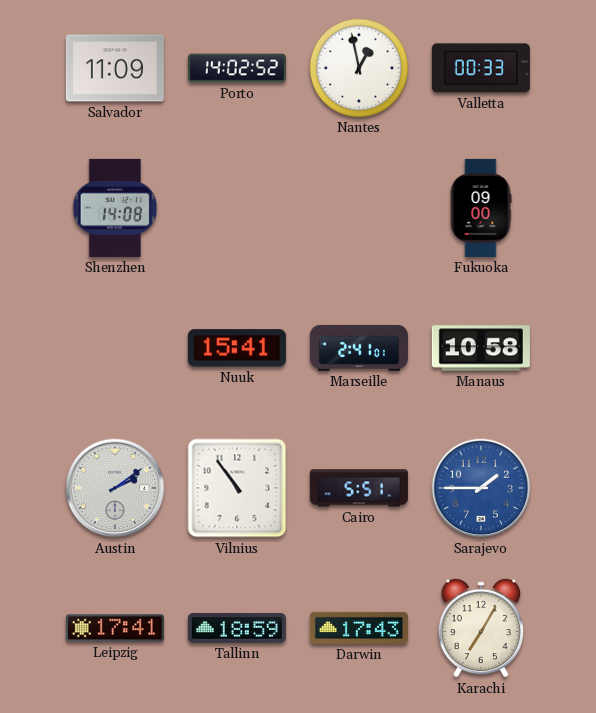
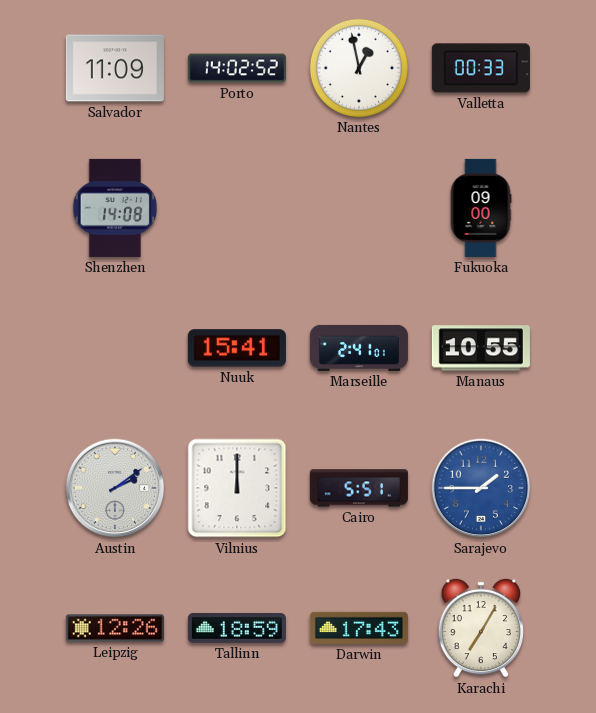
Manaus: 10:58 -> 10:55
Vilnius: 10:54 -> 12:00
Leipzig: 17:41 -> 12:26
